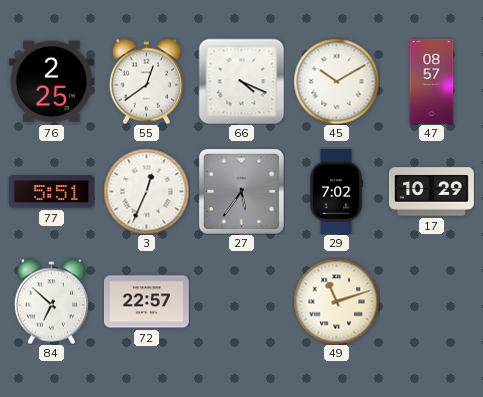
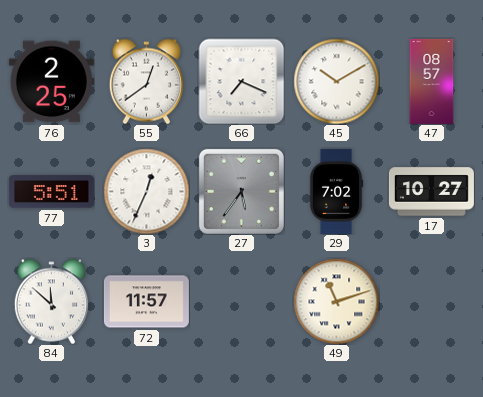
66: 4:19 -> 7:19
17: 10:29 -> 10:27
84: 6:52 -> 11:52
72: 22:57 -> 11:57
